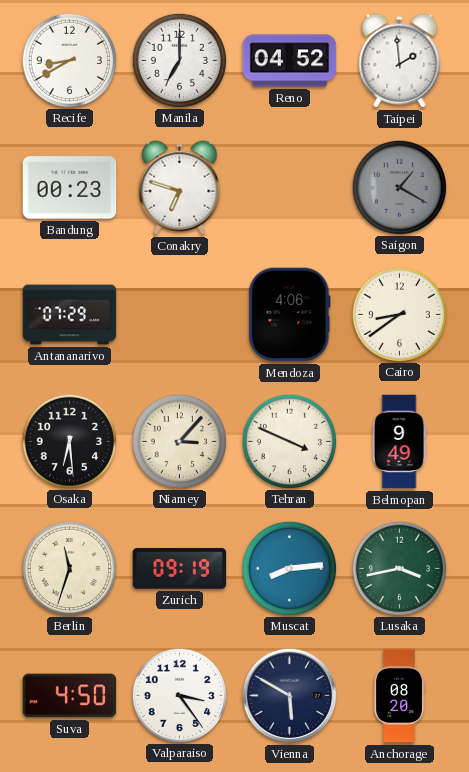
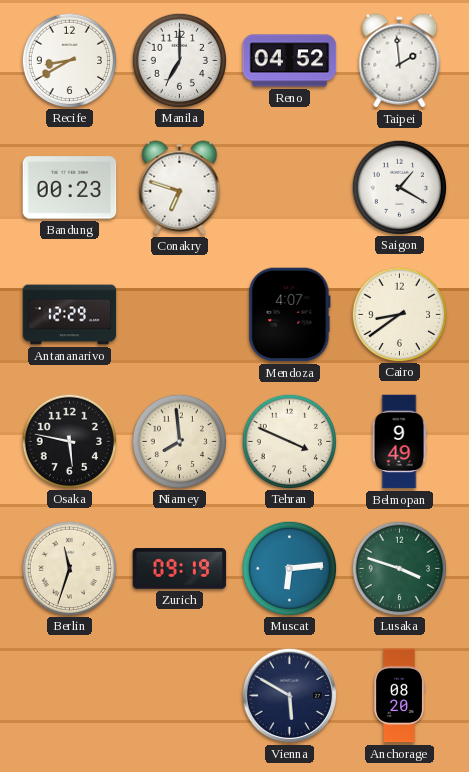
Saigon dial: grey -> white
Antananarivo: 07:29 -> 12:29
Mendoza: 4:06 -> 4:07
Osaka: 6:29 -> 5:47
Niamey: 3:07 -> 7:59
Muscat: 8:14 -> 6:14
Lusaka: 3:43 -> 3:48
Suva: 4:50 -> none
Valparaiso: 3:24 -> none
